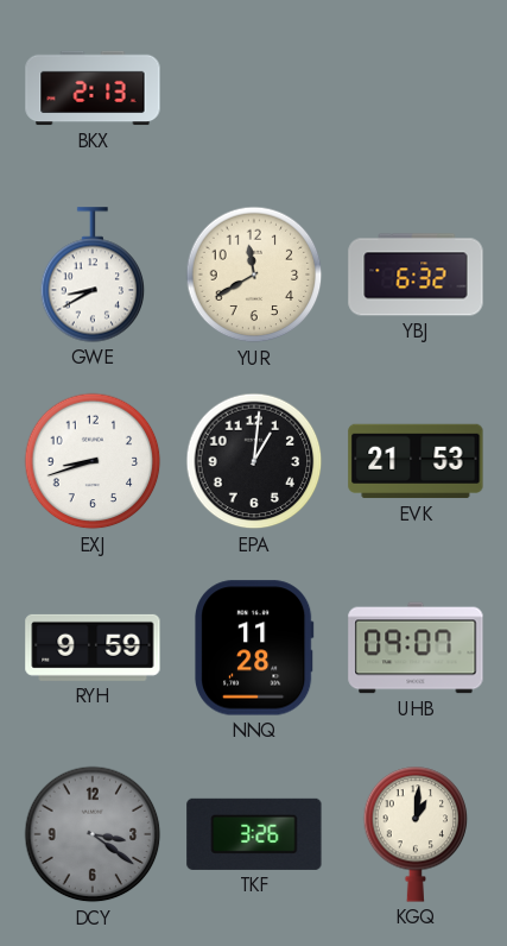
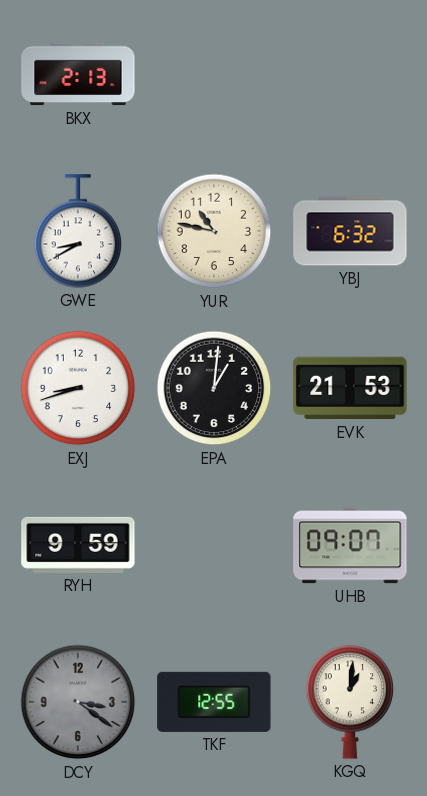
YUR: 11:40 -> 10:47
NNQ: 11:28 -> none
TKF: 3:26 -> 12:55
